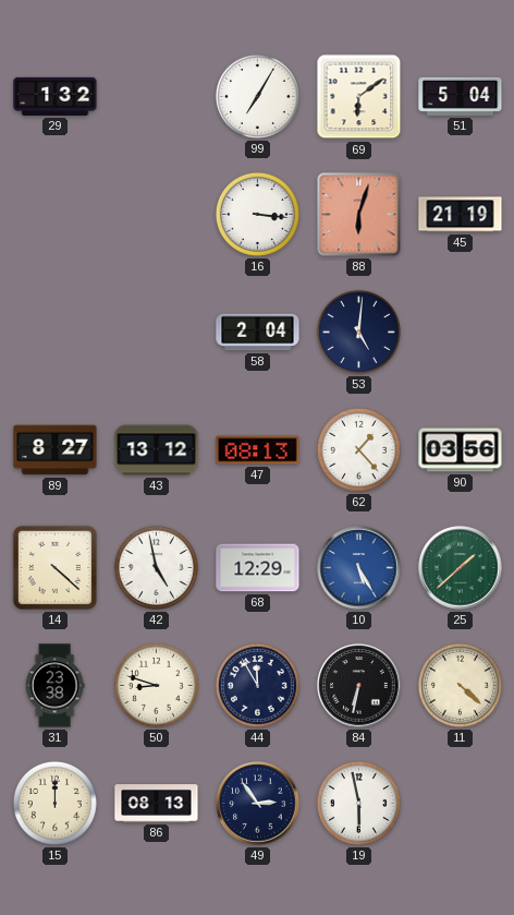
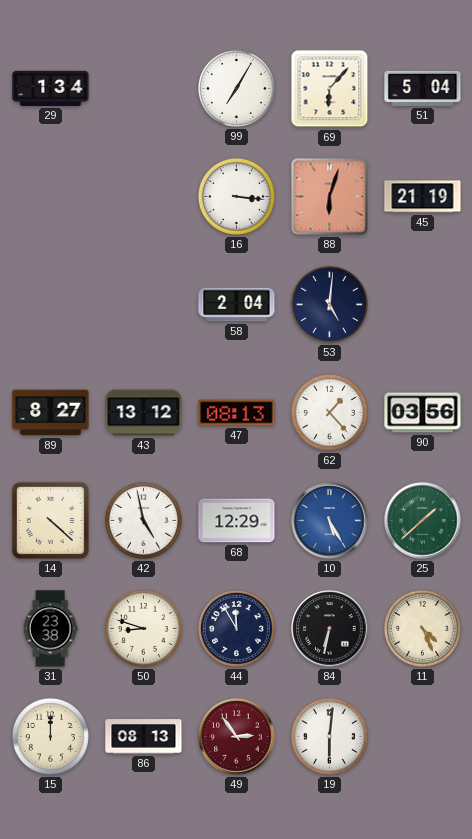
29: 1:32 -> 1:34
69: 6:09 -> 6:07
11: 4:22 -> 4:26
49 dial: navy -> burgundy
19: 5:58 -> 6:01
